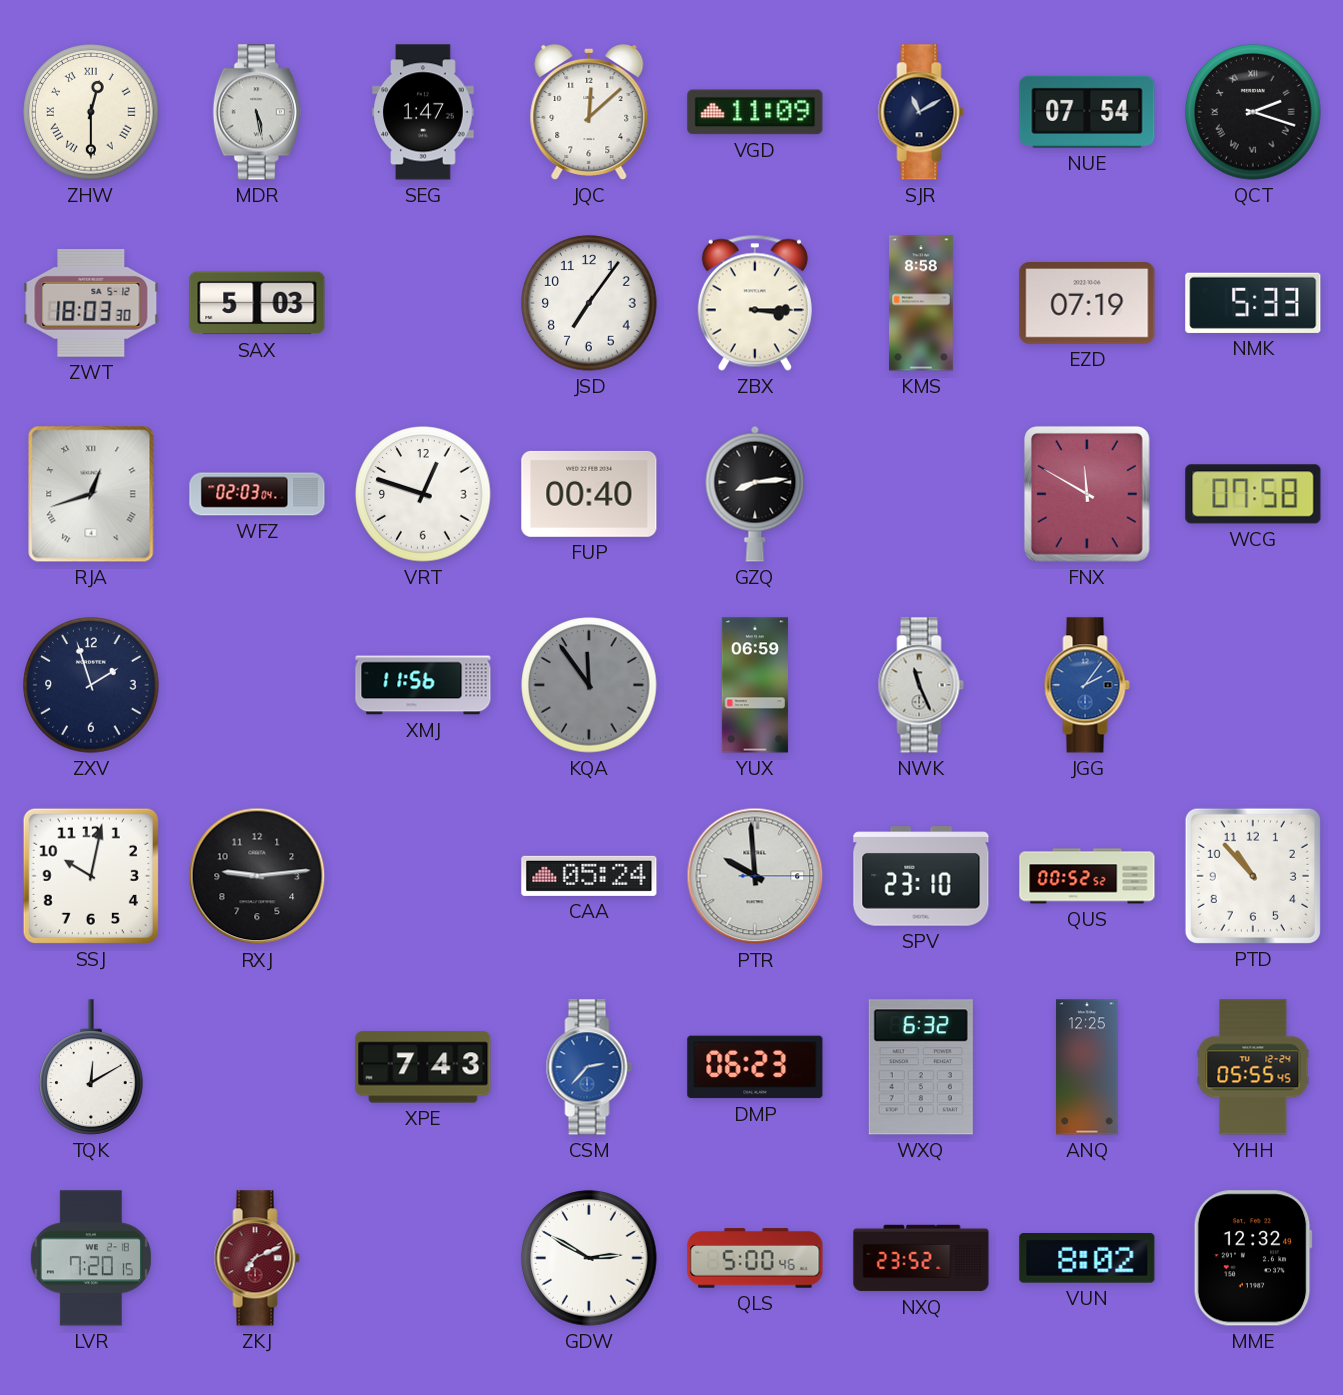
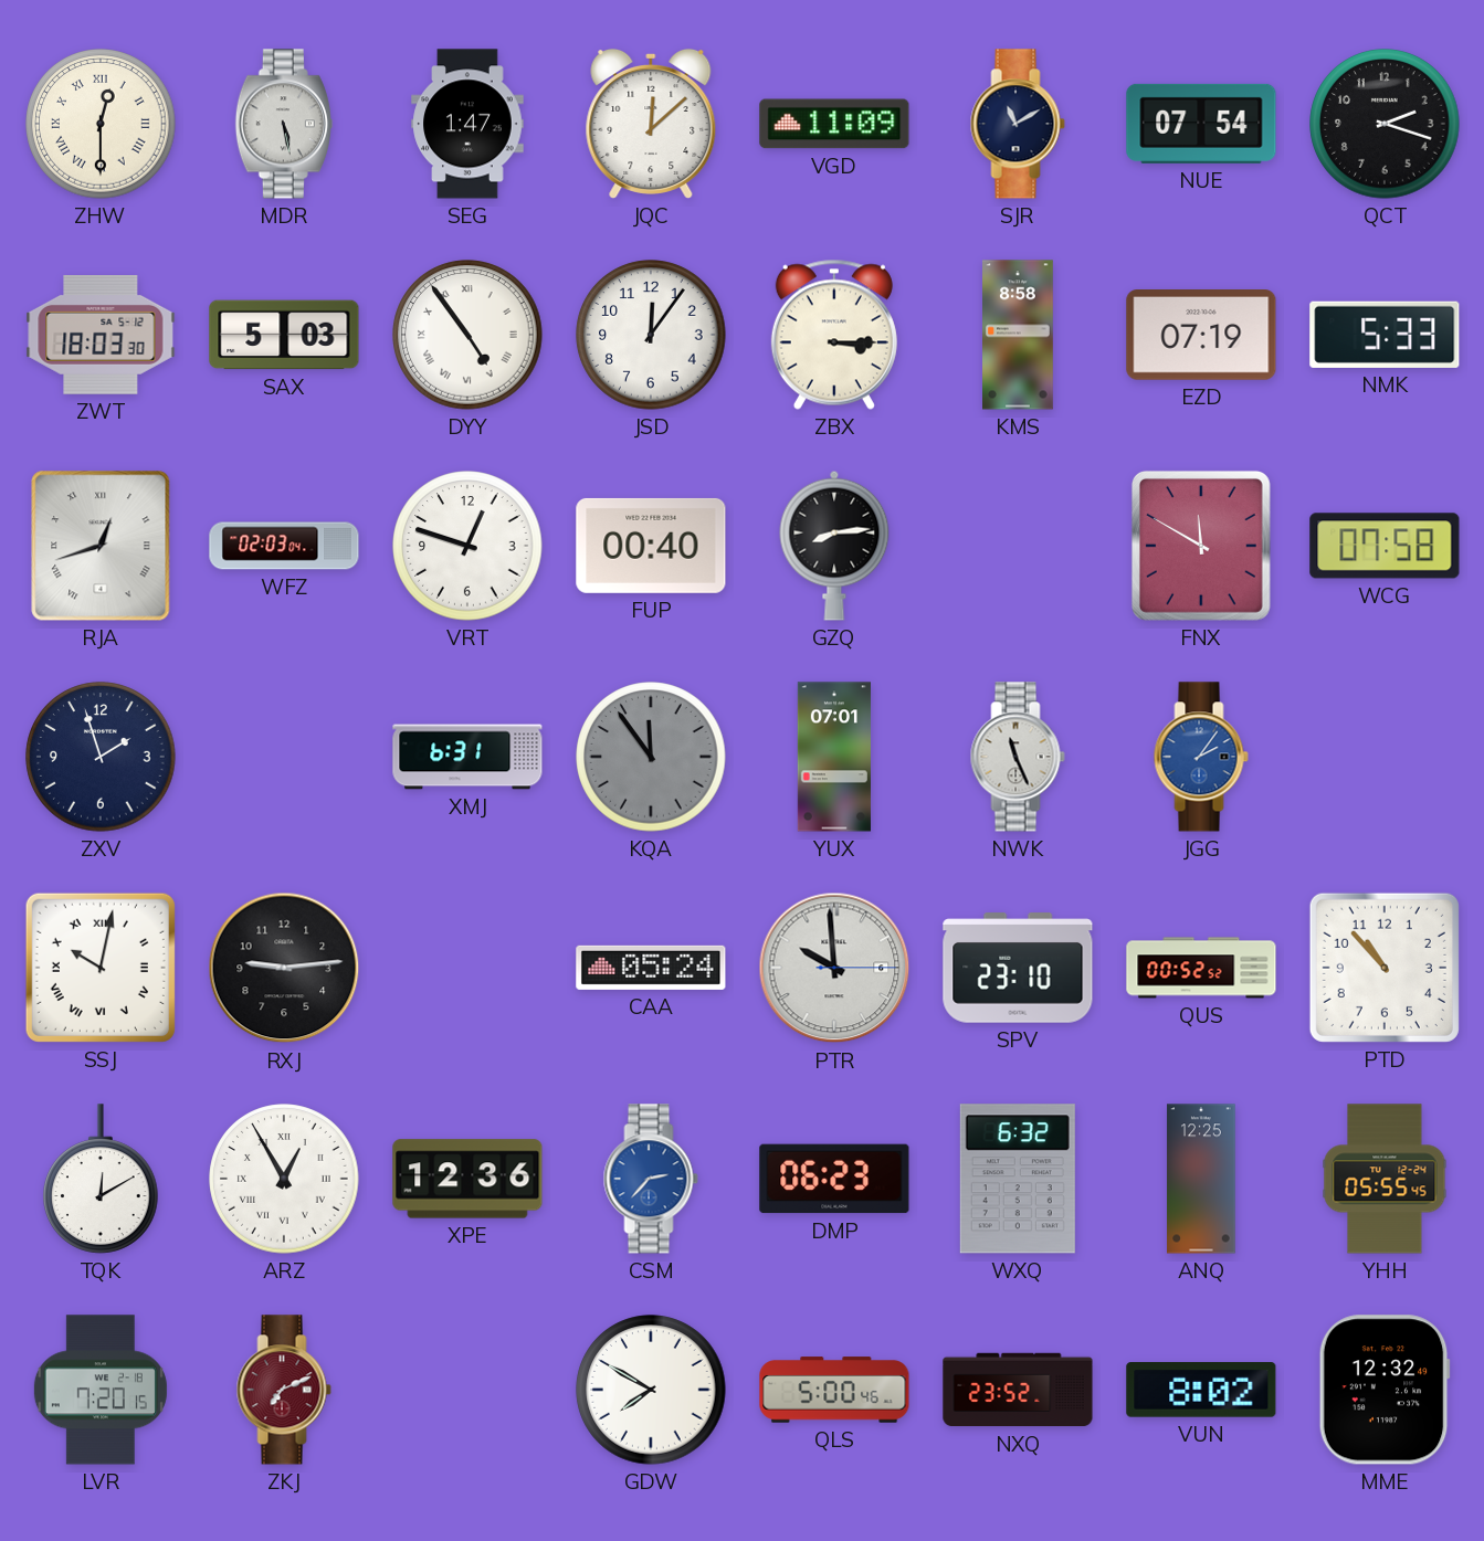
QCT numerals: Roman -> Arabic
DYY: none -> 4:54
JSD: 7:06 -> 12:06
XMJ: 11:56 -> 6:31
YUX: 06:59 -> 07:01
SSJ numerals: Arabic -> Roman
ARZ: none -> 12:55
XPE: 7:43 -> 12:36
GDW: 2:50 -> 7:50
